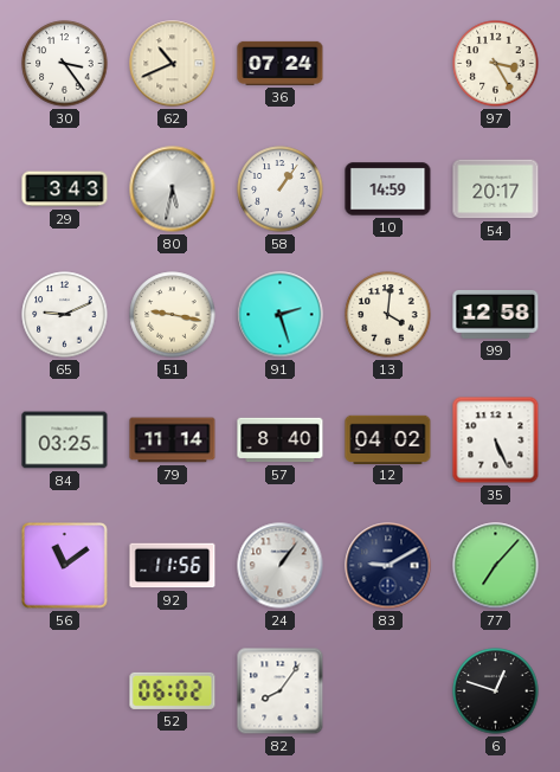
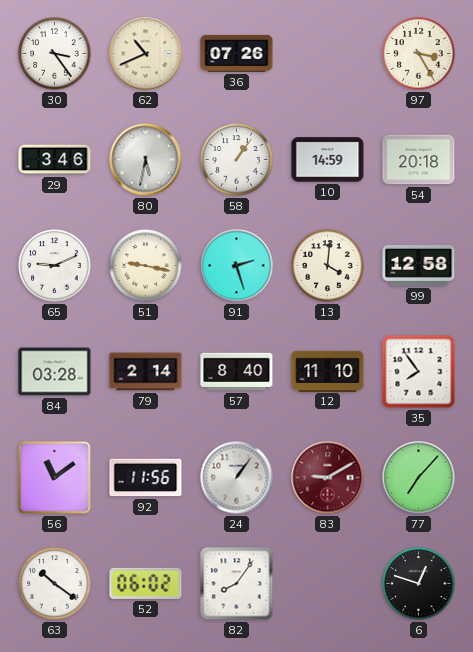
36: 07:24 -> 07:26
29: 3:43 -> 3:46
54: 20:17 -> 20:18
84: 03:25 -> 03:28
79: 11:14 -> 2:14
12: 04:02 -> 11:10
35: 5:26 -> 7:54
83 dial: navy -> burgundy
63: none -> 10:21
